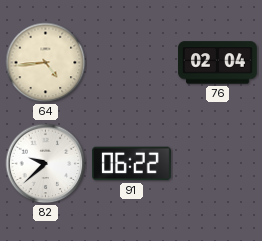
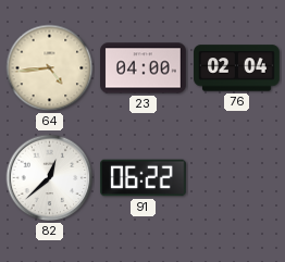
23: none -> 04:00
82: 9:38 -> 12:38
